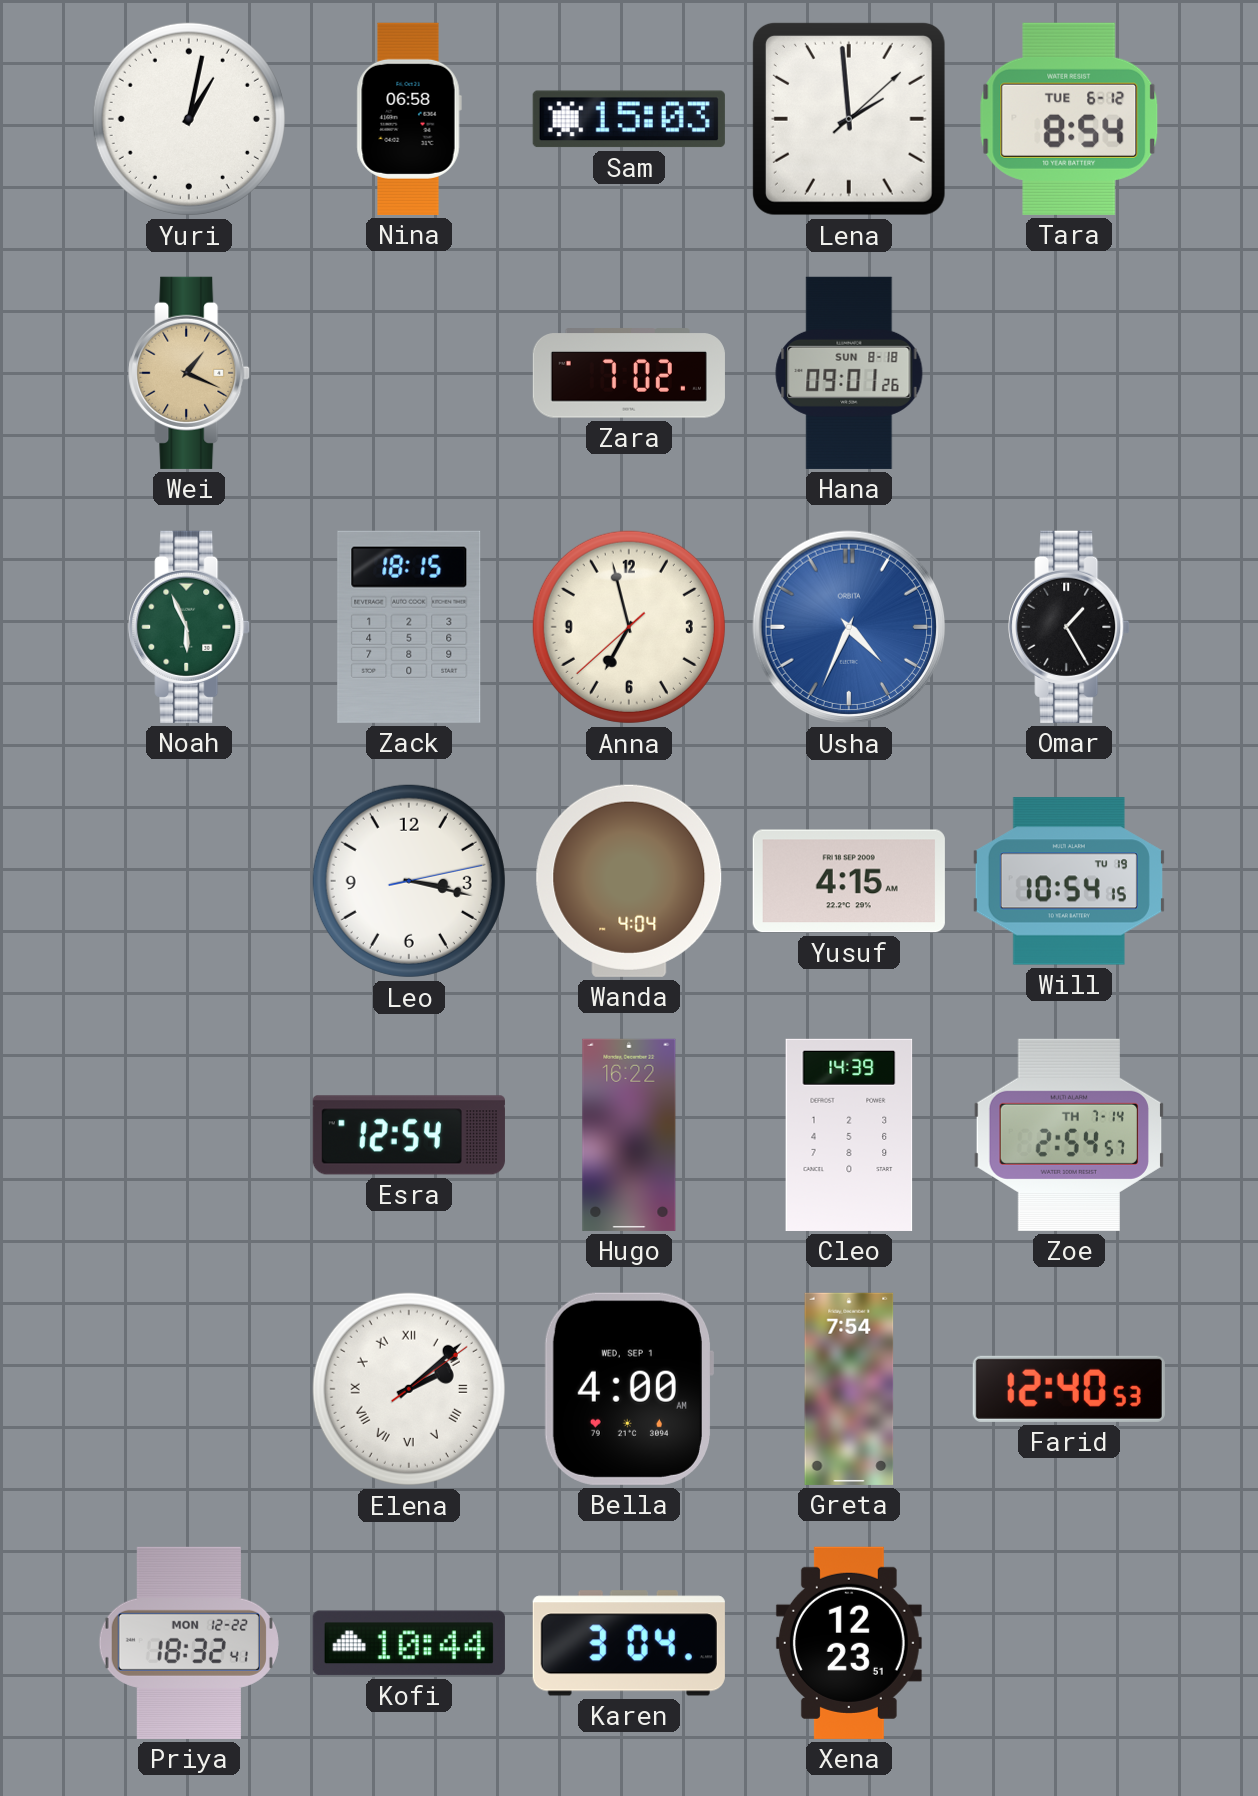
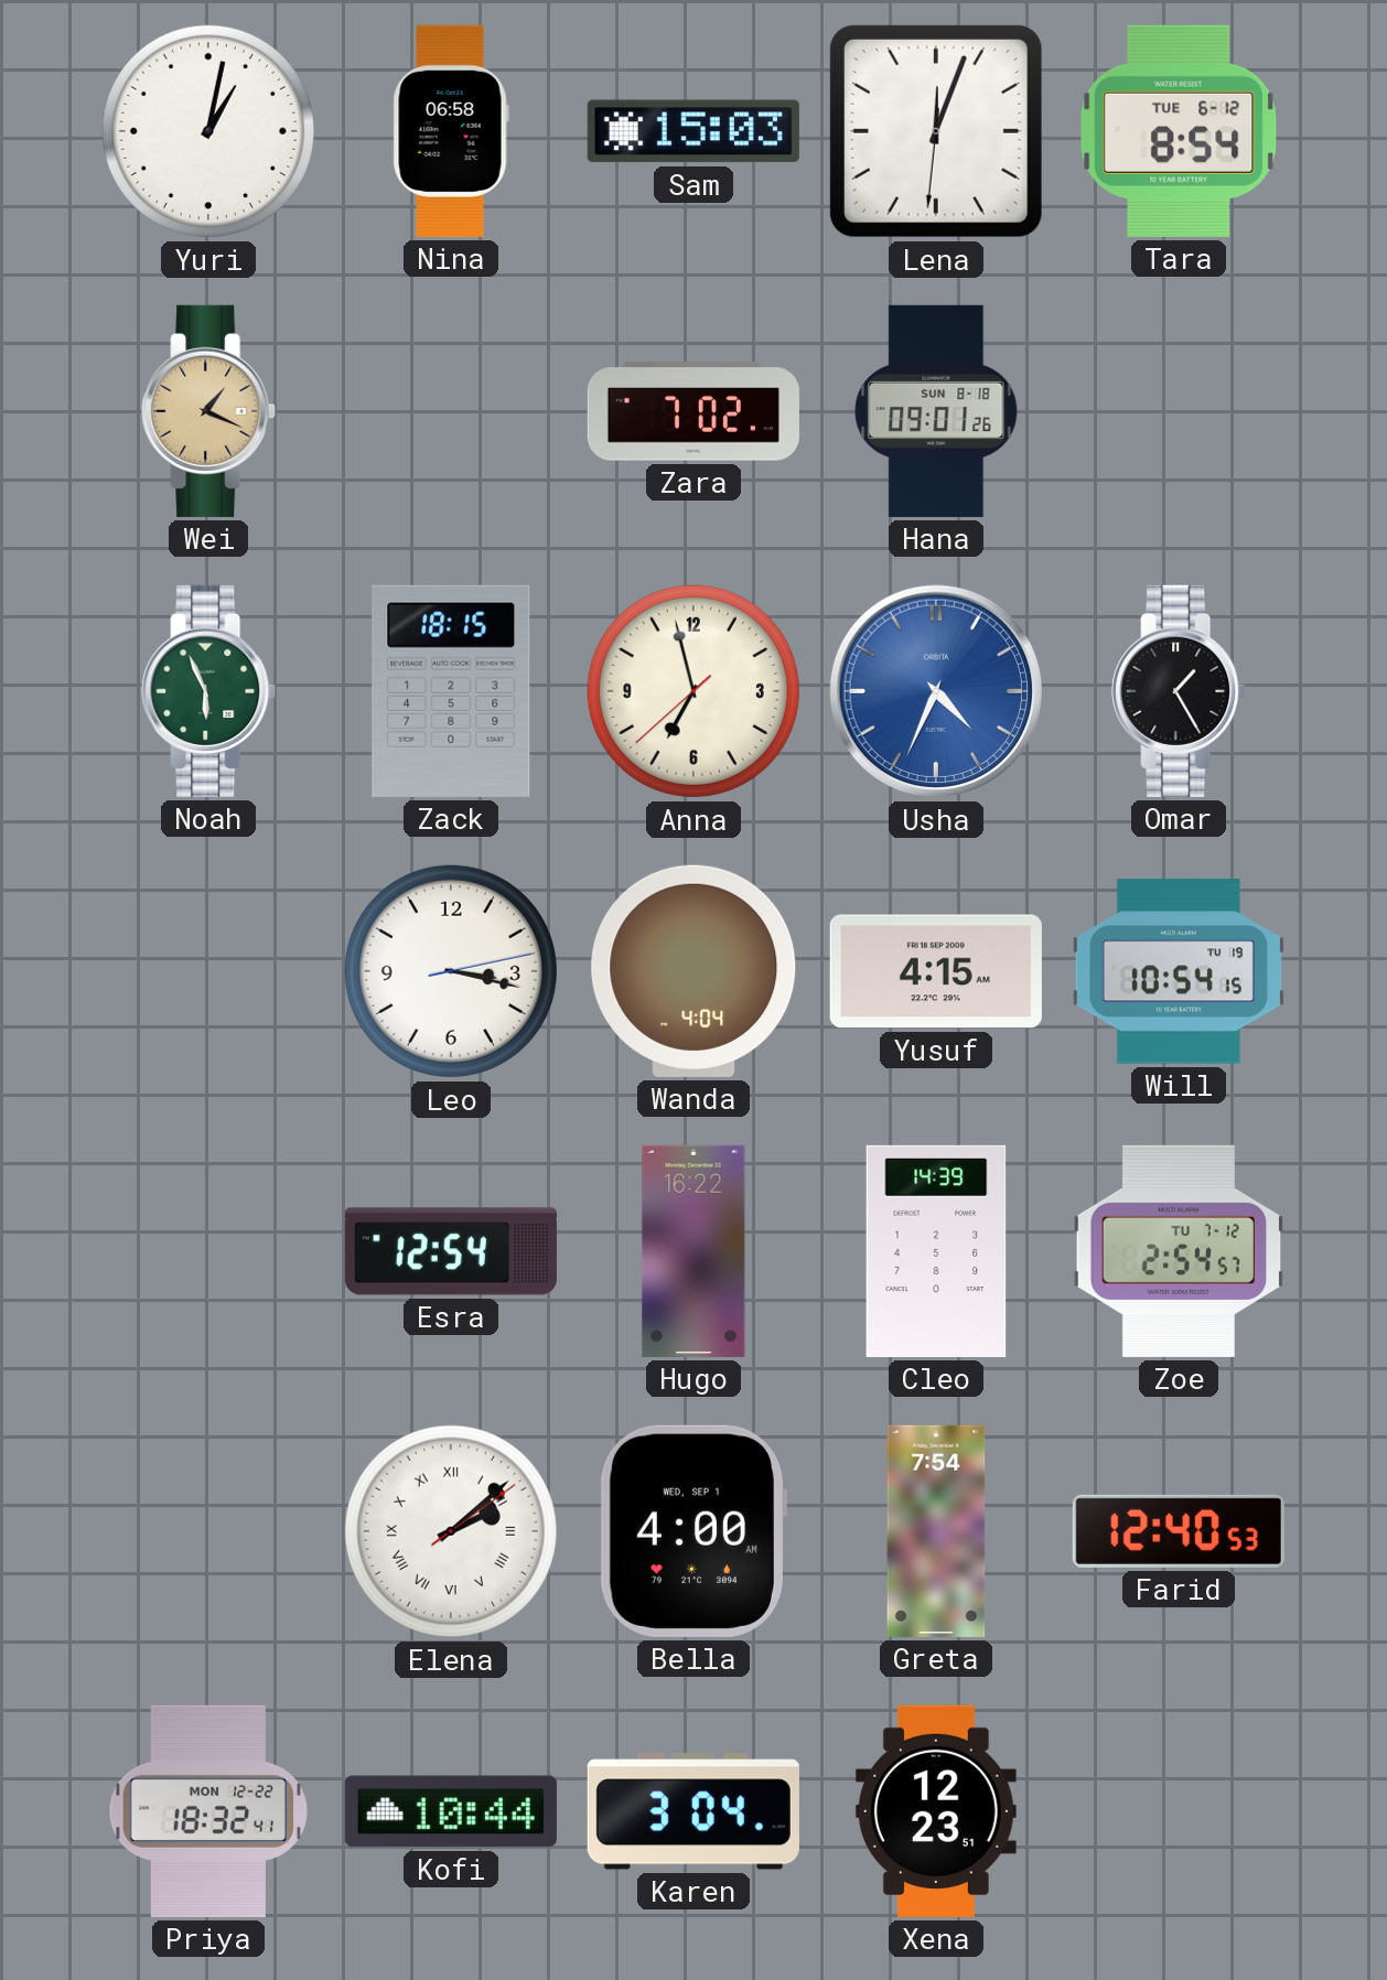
Lena: 1:59 -> 12:03
Zoe date: TH 7-14 -> TU 7-12
